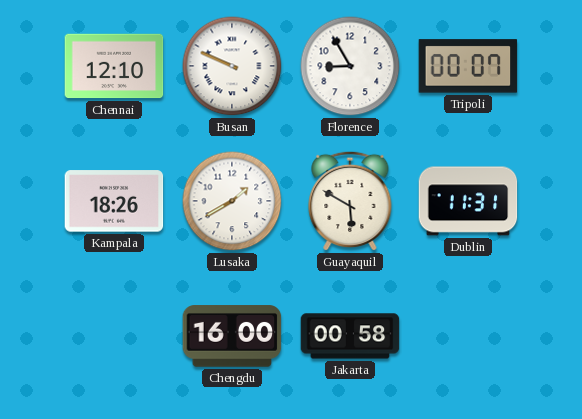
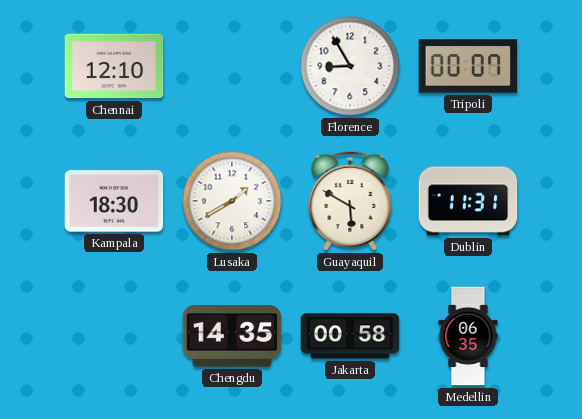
Busan: 9:49 -> none
Kampala: 18:26 -> 18:30
Chengdu: 16:00 -> 14:35
Medellin: none -> 06:35
